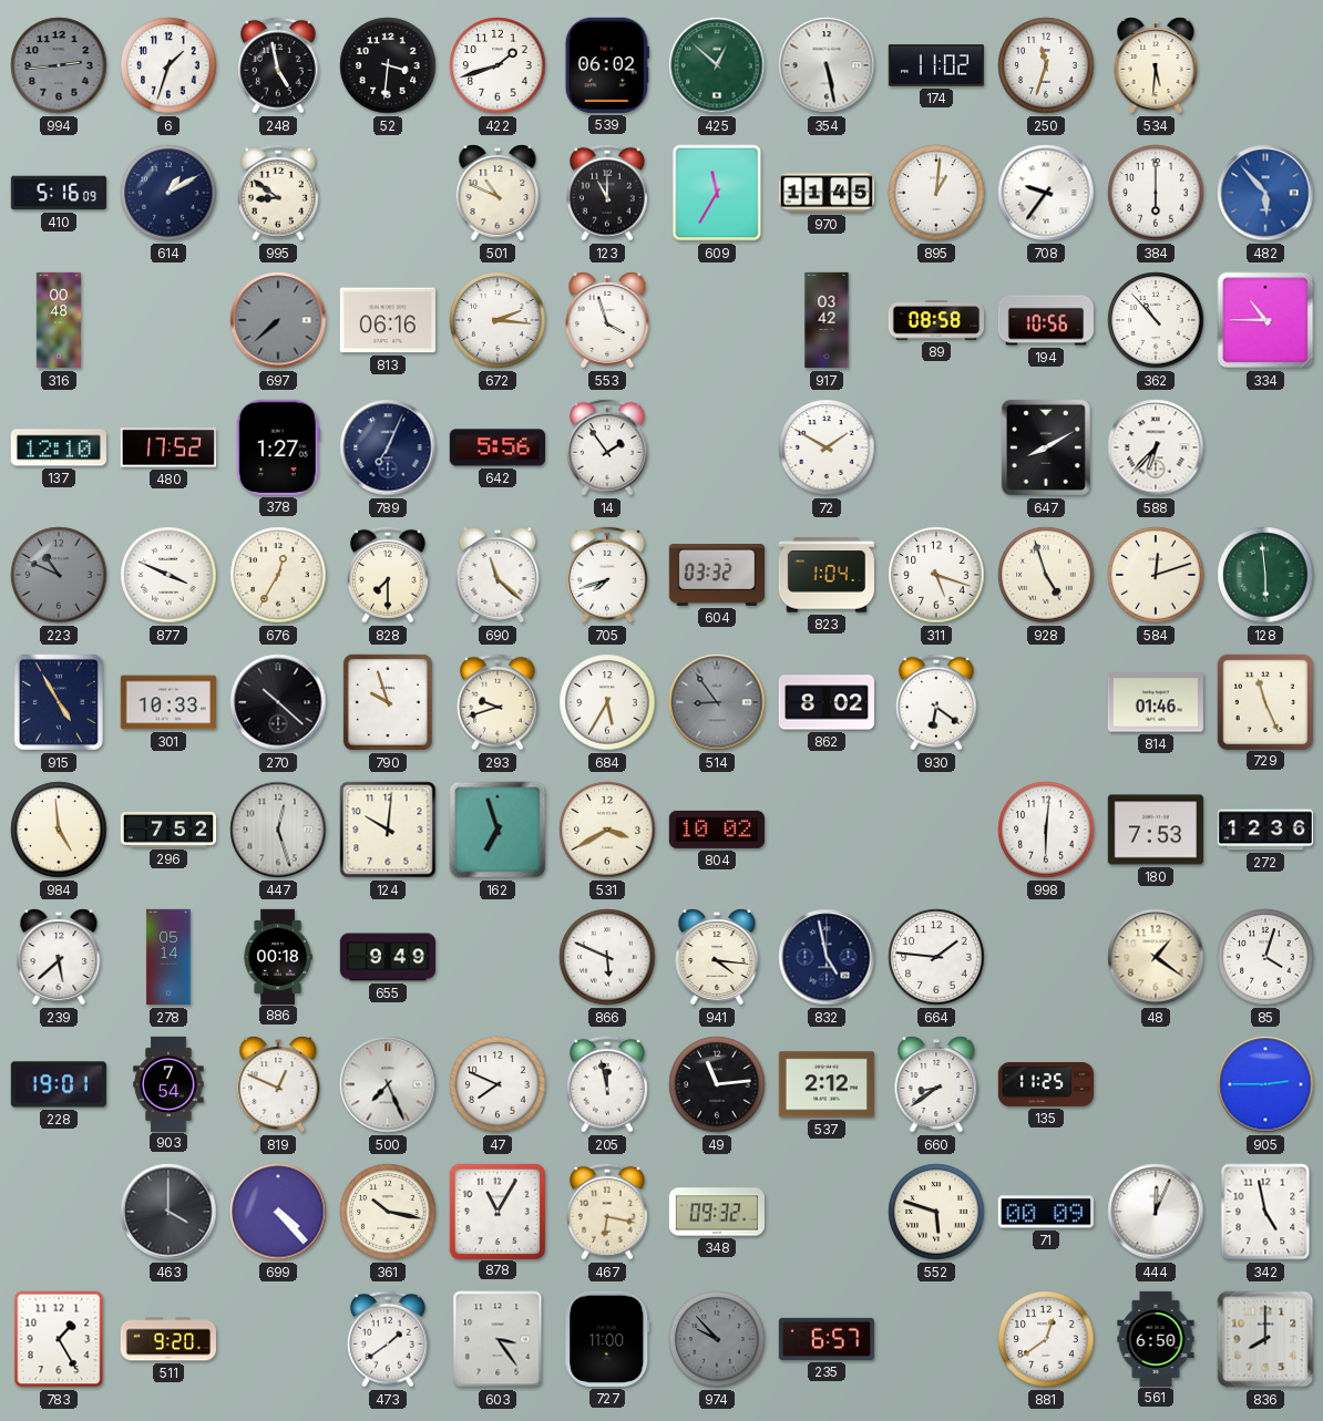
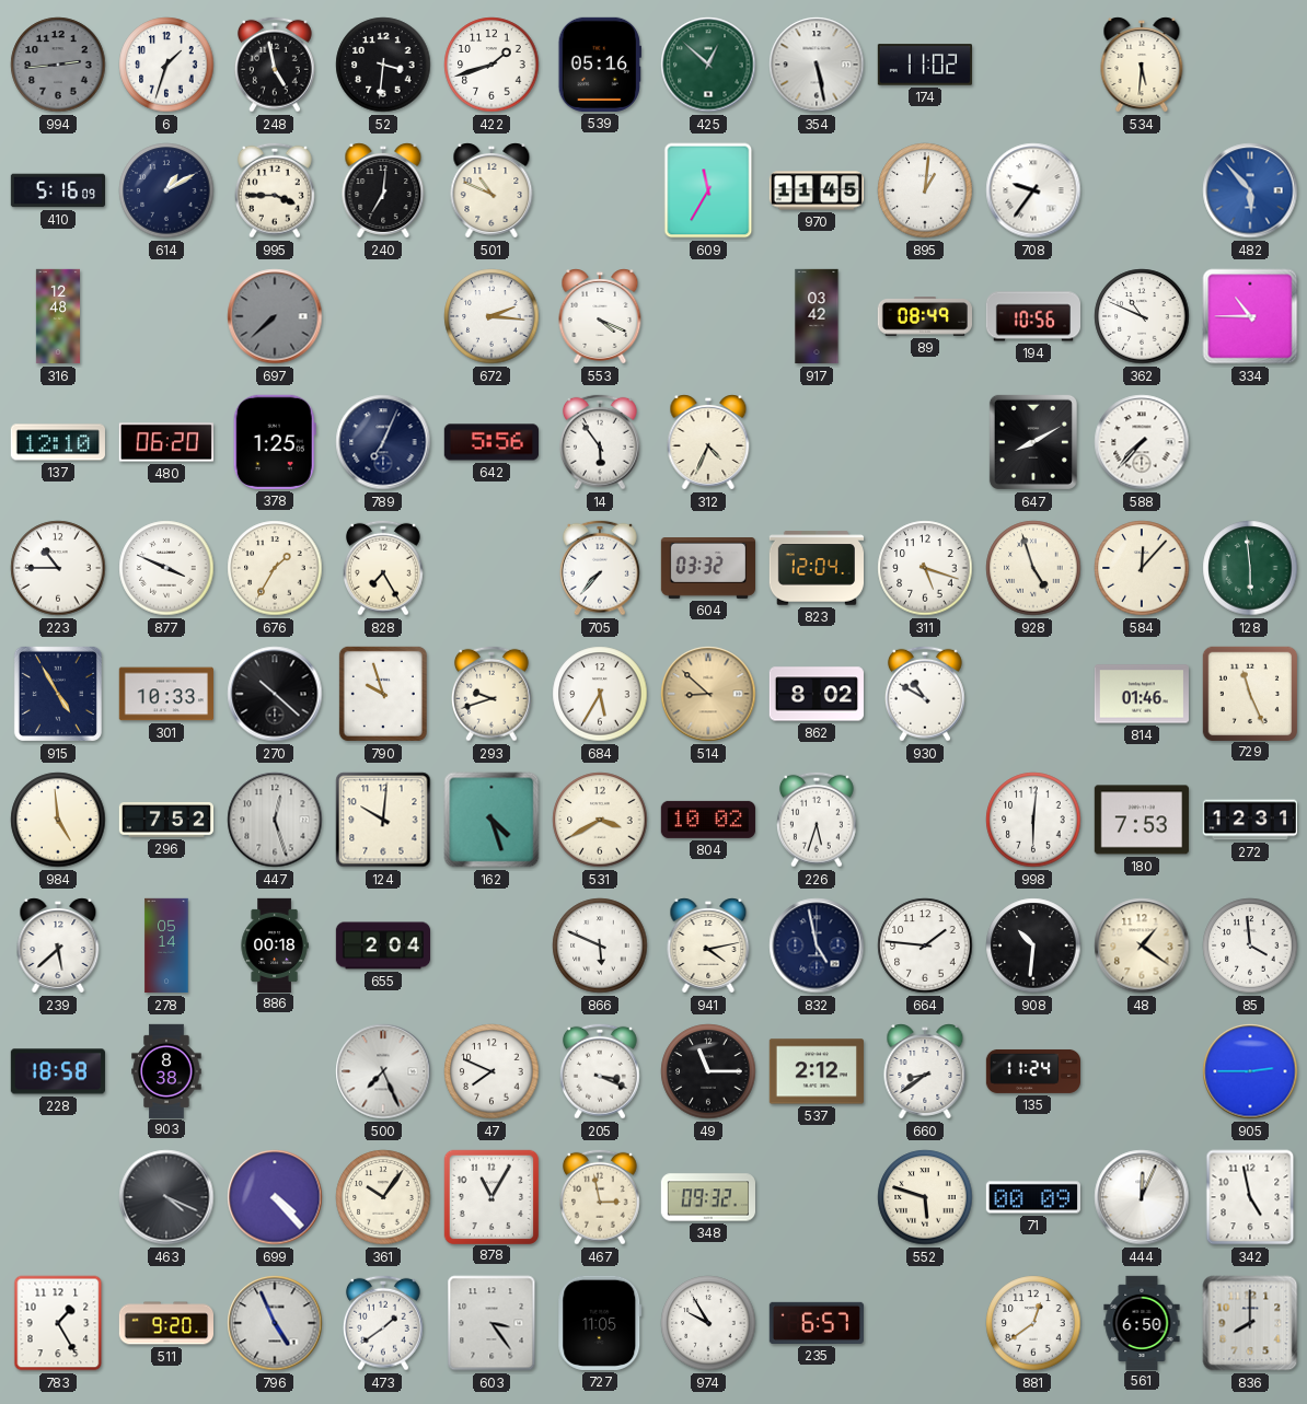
539: 06:02 -> 05:16
250: 11:33 -> none
995: 8:51 -> 3:45
240: none -> 7:01
123: 11:00 -> none
384: 6:00 -> none
316: 00:48 -> 12:48
813: 06:16 -> none
553: 3:57 -> 4:19
89: 08:58 -> 08:49
362: 10:53 -> 10:49
480: 17:52 -> 06:20
378: 1:27 -> 1:25
14: 1:54 -> 5:54
312: none -> 4:34
72: 1:50 -> none
588: 6:37 -> 7:37
223: 10:49 -> 10:45
223 dial: grey -> white
676: 12:35 -> 1:35
828: 7:30 -> 7:25
690: 11:22 -> none
705: 7:42 -> 7:37
823: 1:04 -> 12:04
584: 12:12 -> 12:07
514: 8:54 -> 8:52
514 dial: grey -> champagne
930: 6:21 -> 10:50
162: 6:57 -> 4:27
226: none -> 5:33
272: 12:36 -> 12:31
655: 9:49 -> 2:04
941: 4:16 -> 4:13
908: none -> 10:31
85: 4:03 -> 3:59
228: 19:01 -> 18:58
903: 7:54 -> 8:38
819: 12:49 -> none
205: 11:58 -> 3:19
49: 11:14 -> 11:15
135: 11:25 -> 11:24
463: 4:00 -> 4:19
361: 10:17 -> 10:06
467: 6:17 -> 2:58
796: none -> 4:56
727: 11:00 -> 11:05
974: 9:53 -> 9:55
974 dial: grey -> white
